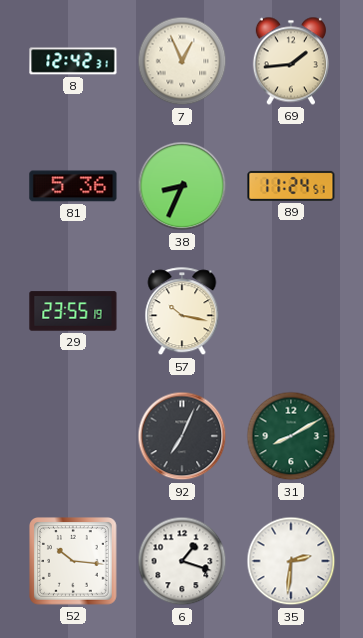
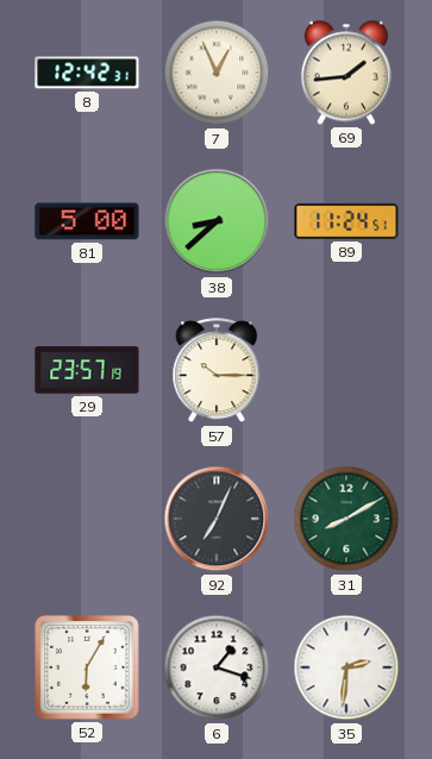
81: 5:36 -> 5:00
38: 8:34 -> 8:38
29: 23:55 -> 23:57
57: 10:17 -> 10:15
52: 10:16 -> 6:05
